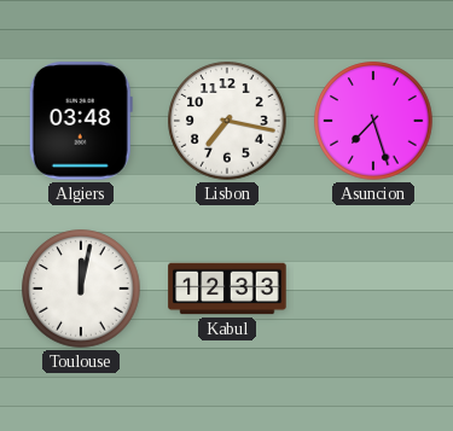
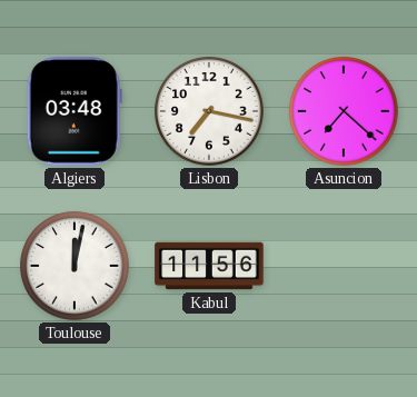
Asuncion: 7:27 -> 7:22
Kabul: 12:33 -> 11:56
